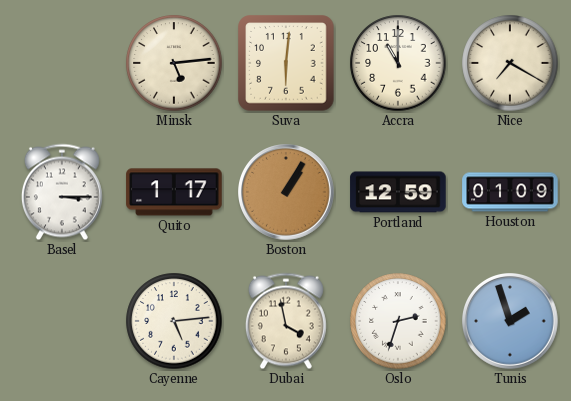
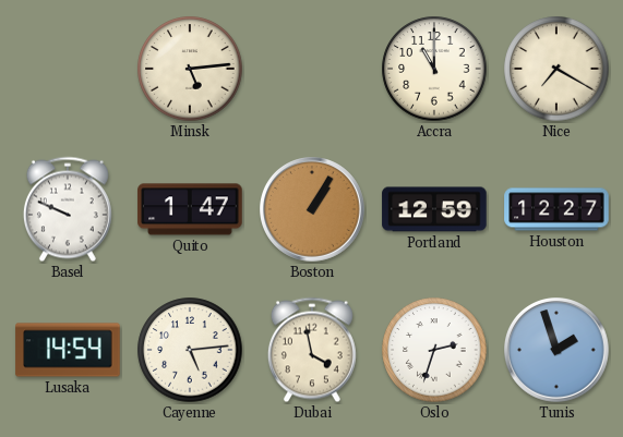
Suva: 6:01 -> none
Basel: 3:15 -> 9:49
Quito: 1:17 -> 1:47
Houston: 01:09 -> 12:27
Lusaka: none -> 14:54
